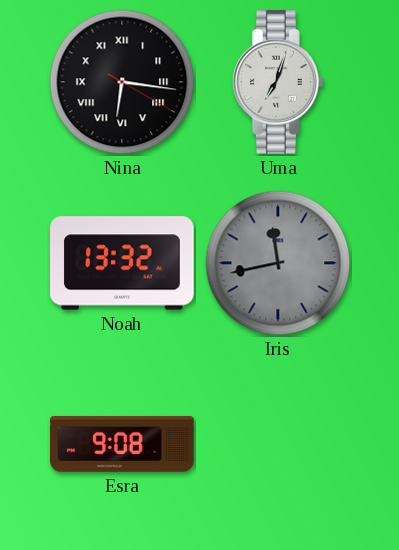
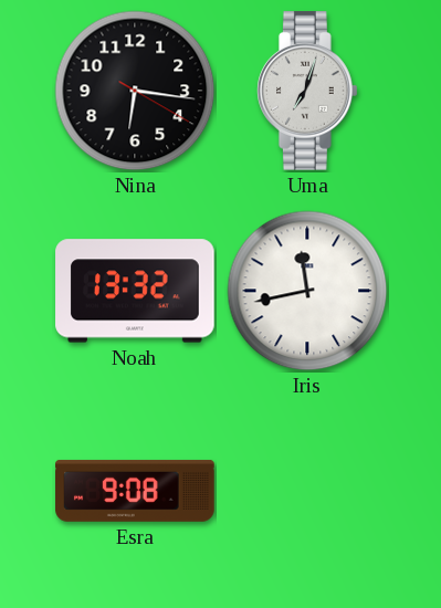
Nina numerals: Roman -> Arabic
Iris dial: grey -> white
